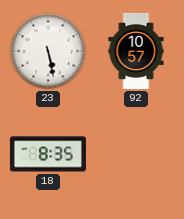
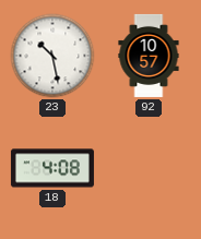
23: 5:28 -> 10:28
18: 8:35 -> 4:08
